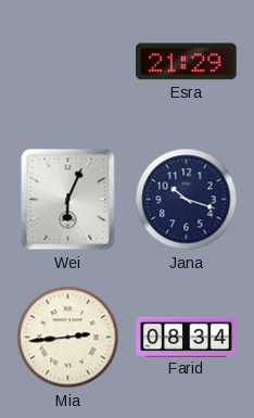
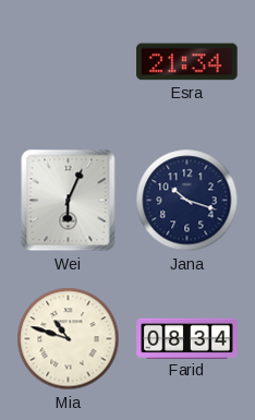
Esra: 21:29 -> 21:34
Mia: 2:44 -> 10:48
